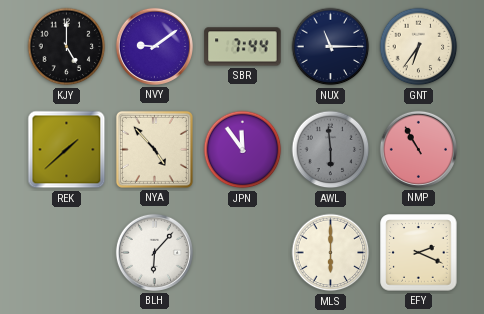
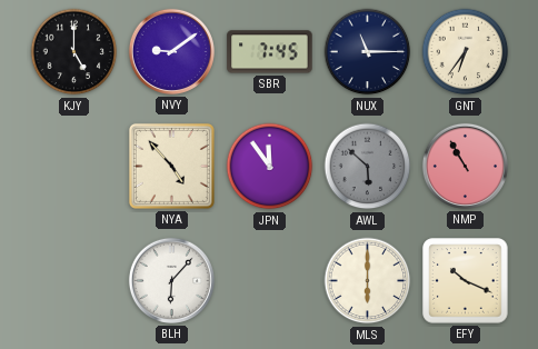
SBR: 7:44 -> 7:45
REK: 1:38 -> none
AWL: 5:59 -> 5:52
EFY: 2:19 -> 10:19
